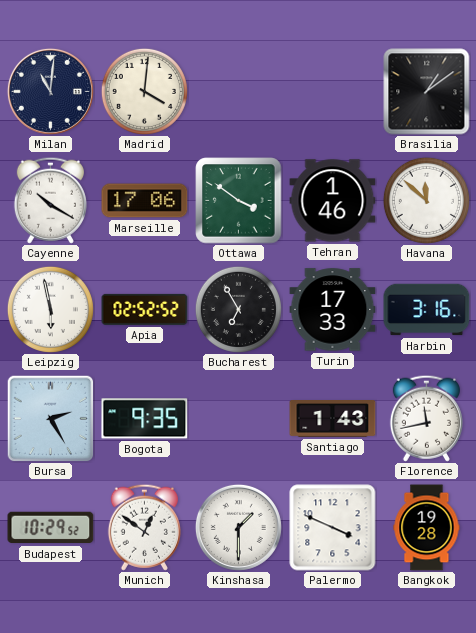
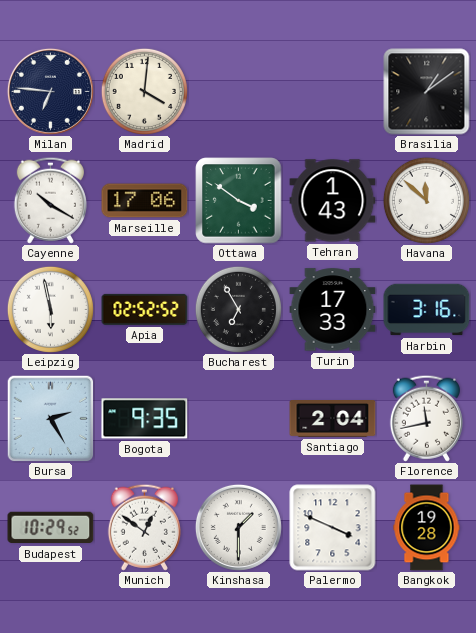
Milan: 11:01 -> 6:46
Tehran: 1:46 -> 1:43
Santiago: 1:43 -> 2:04
